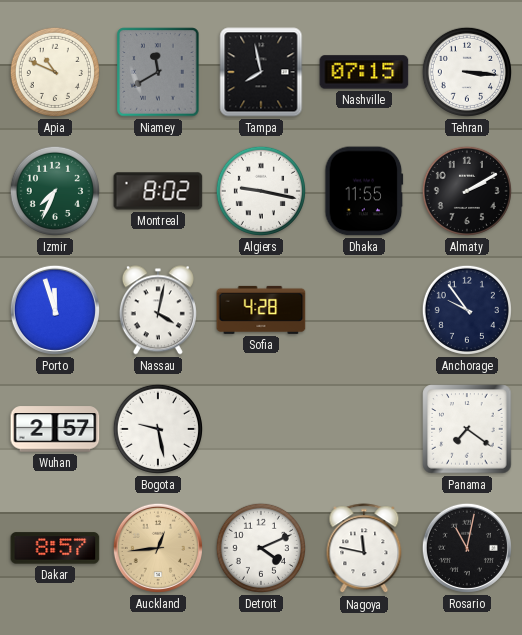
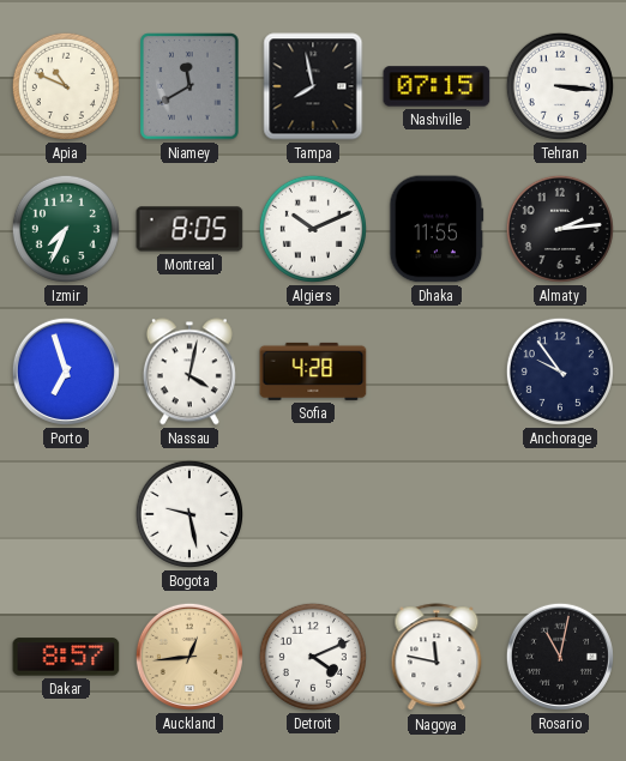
Montreal: 8:02 -> 8:05
Algiers: 9:17 -> 10:11
Almaty: 2:10 -> 2:14
Porto: 11:57 -> 6:57
Wuhan: 2:57 -> none
Panama: 7:21 -> none
